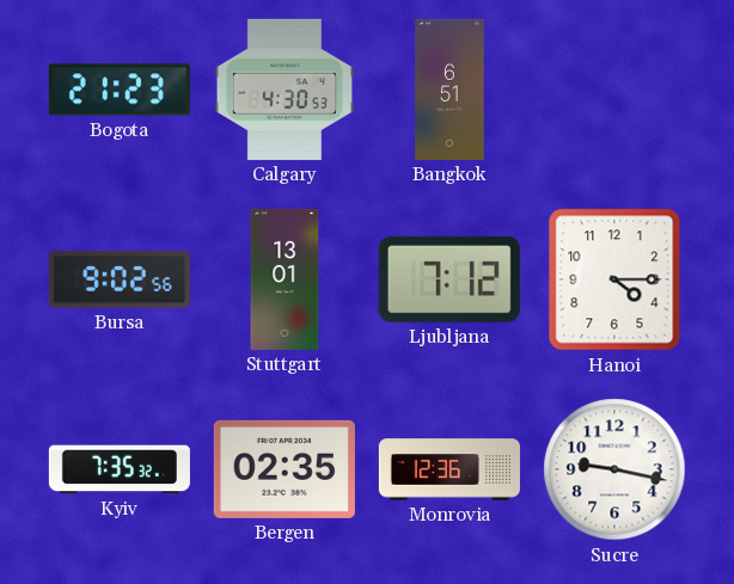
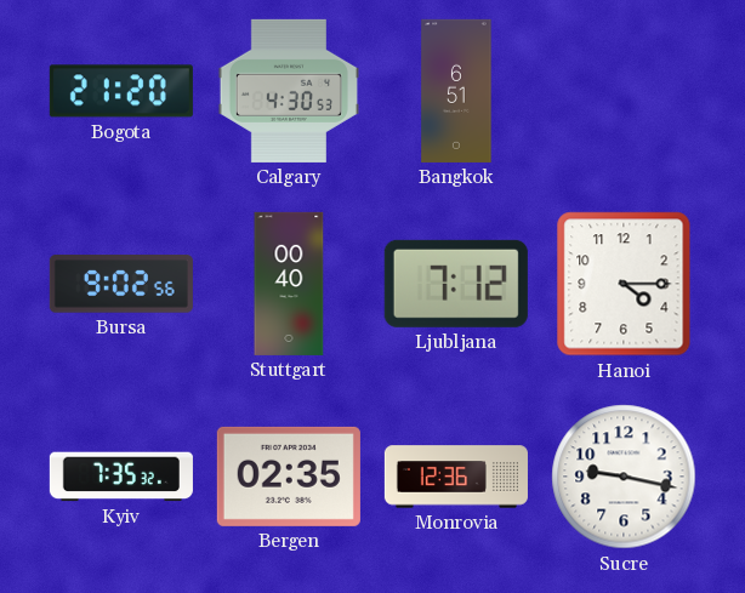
Bogota: 21:23 -> 21:20
Stuttgart: 13:01 -> 00:40
